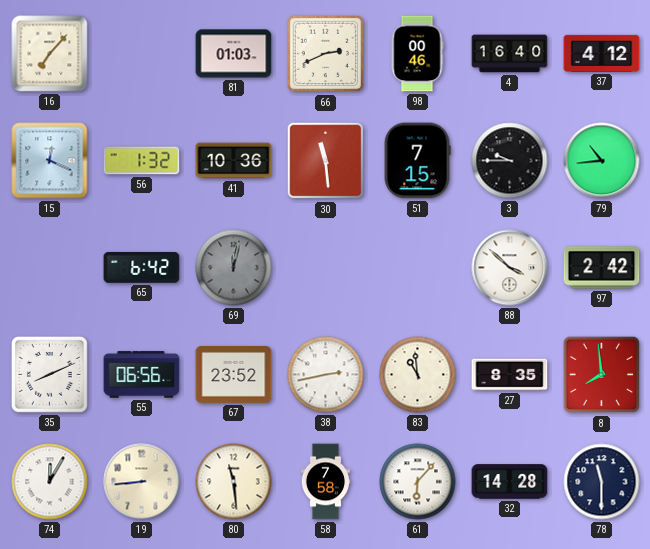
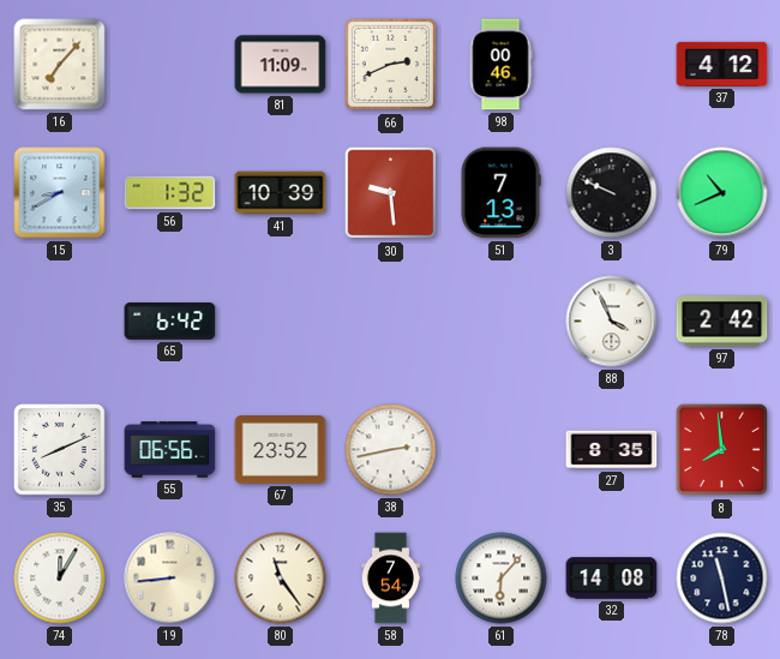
81: 01:03 -> 11:09
4: 16:40 -> none
15: 12:19 -> 8:40
41: 10:36 -> 10:39
30: 11:29 -> 9:29
51: 7:15 -> 7:13
3: 9:45 -> 9:49
79: 10:44 -> 10:41
69: 12:02 -> none
88: 3:52 -> 3:56
83: 10:59 -> none
80: 11:29 -> 11:24
58: 7:58 -> 7:54
32: 14:28 -> 14:08
78: 11:30 -> 11:28
